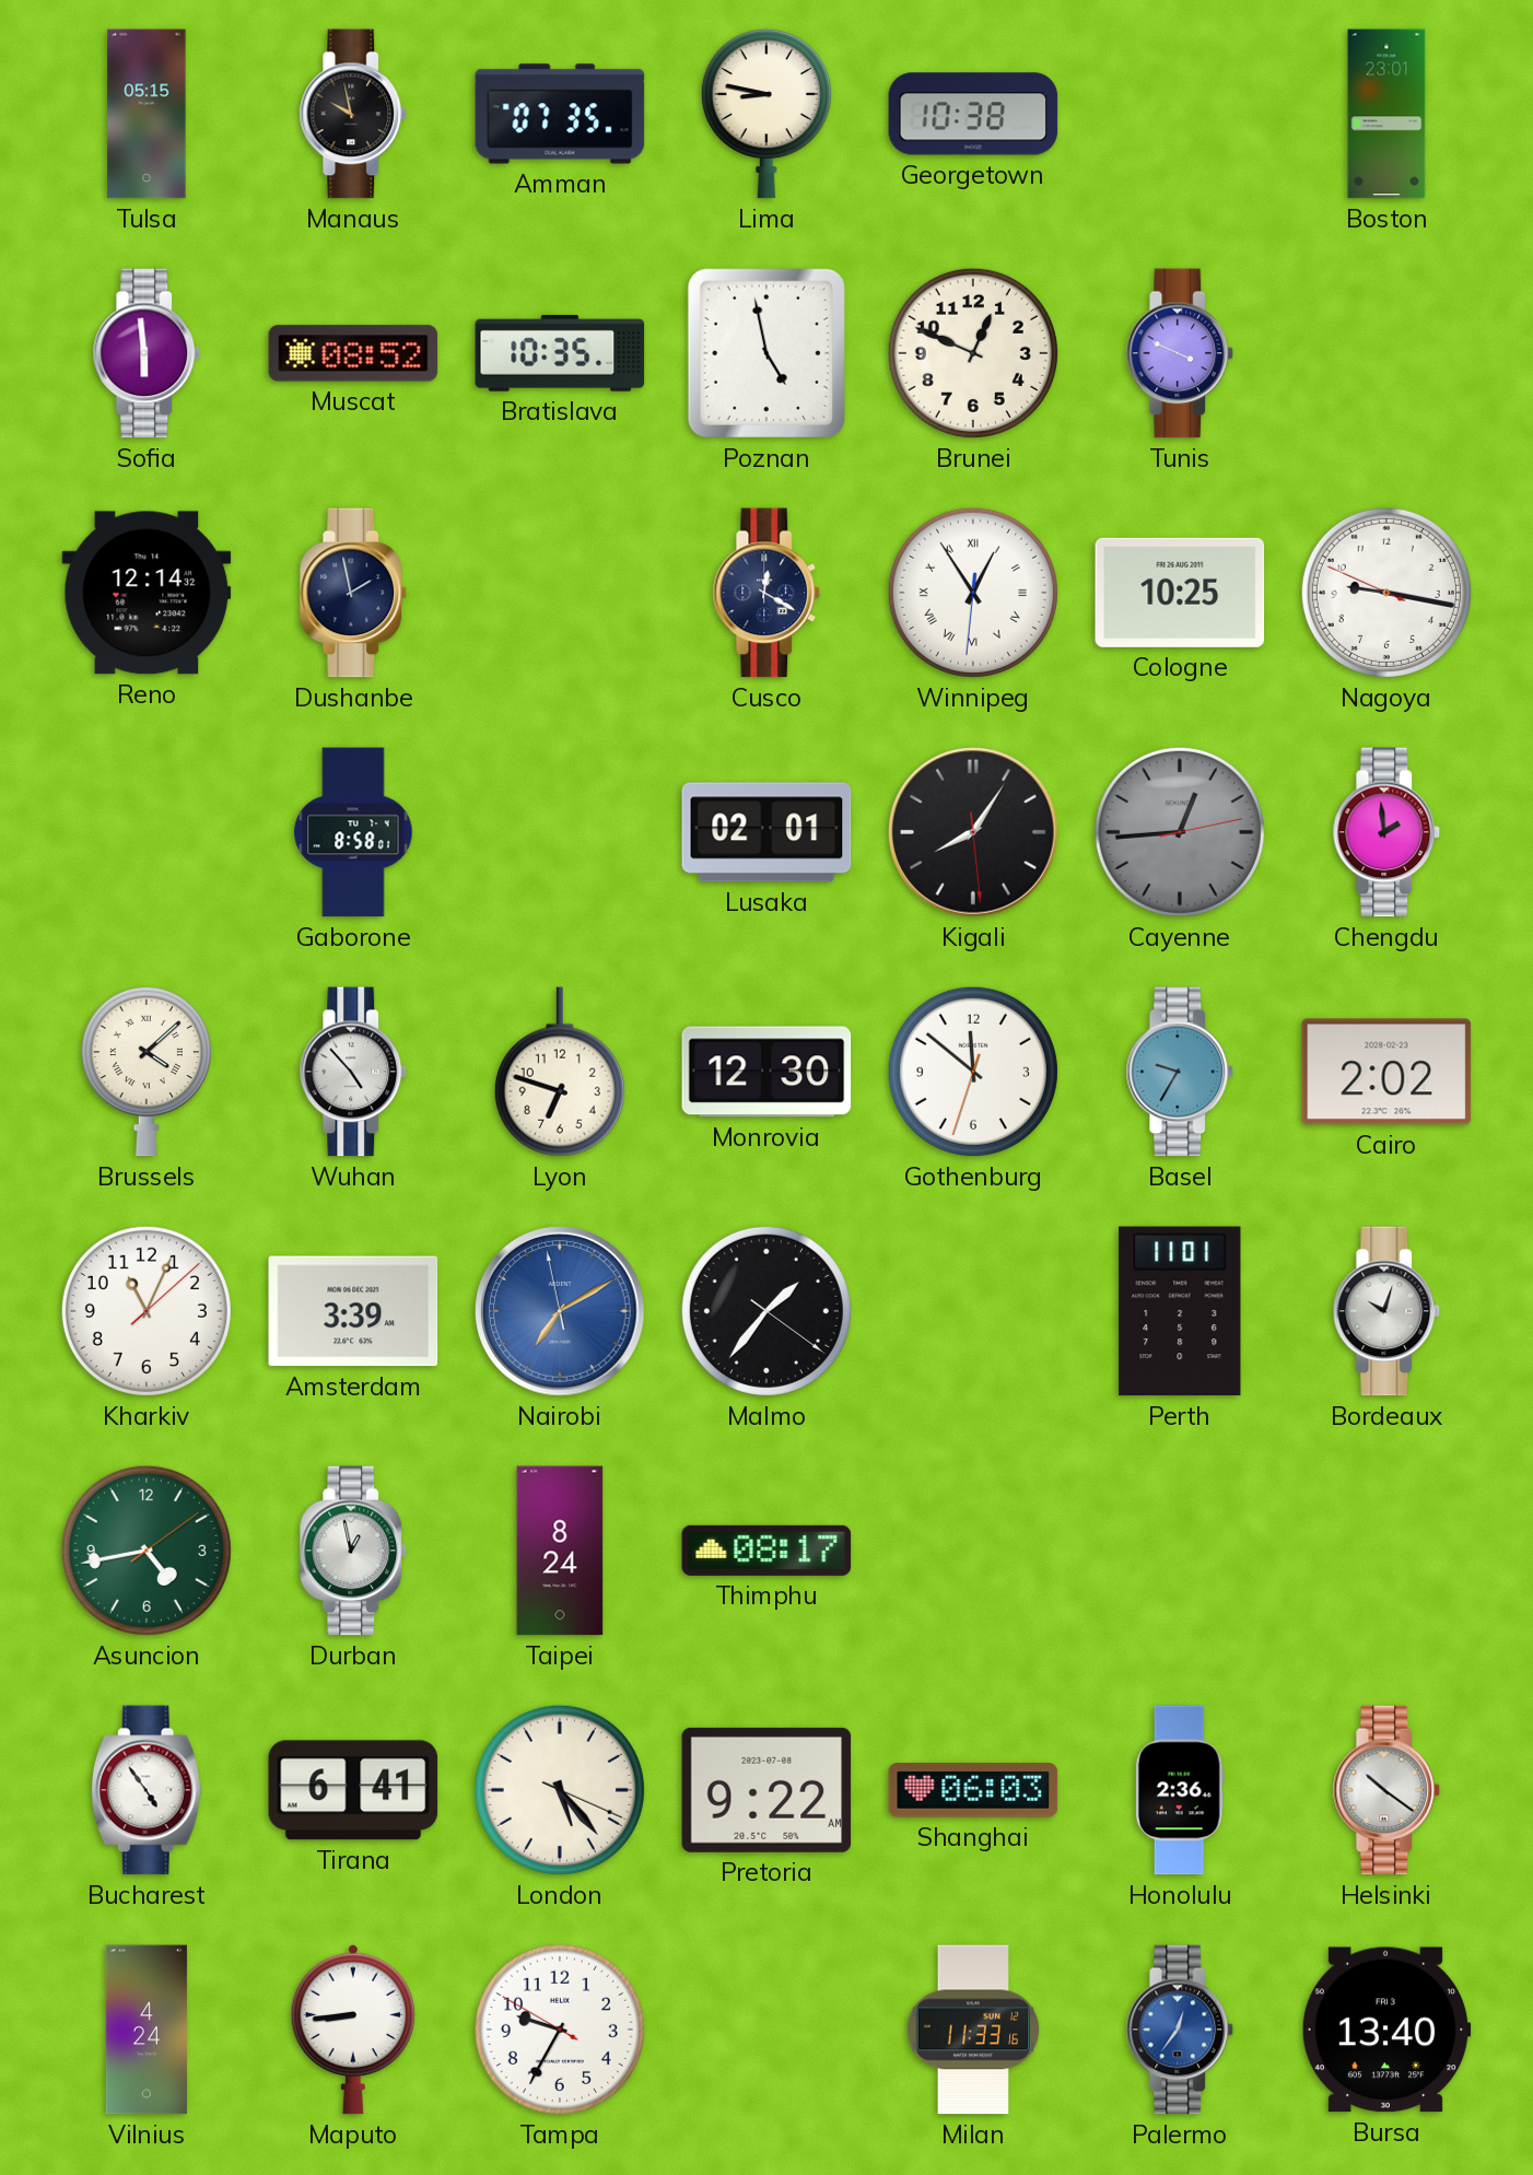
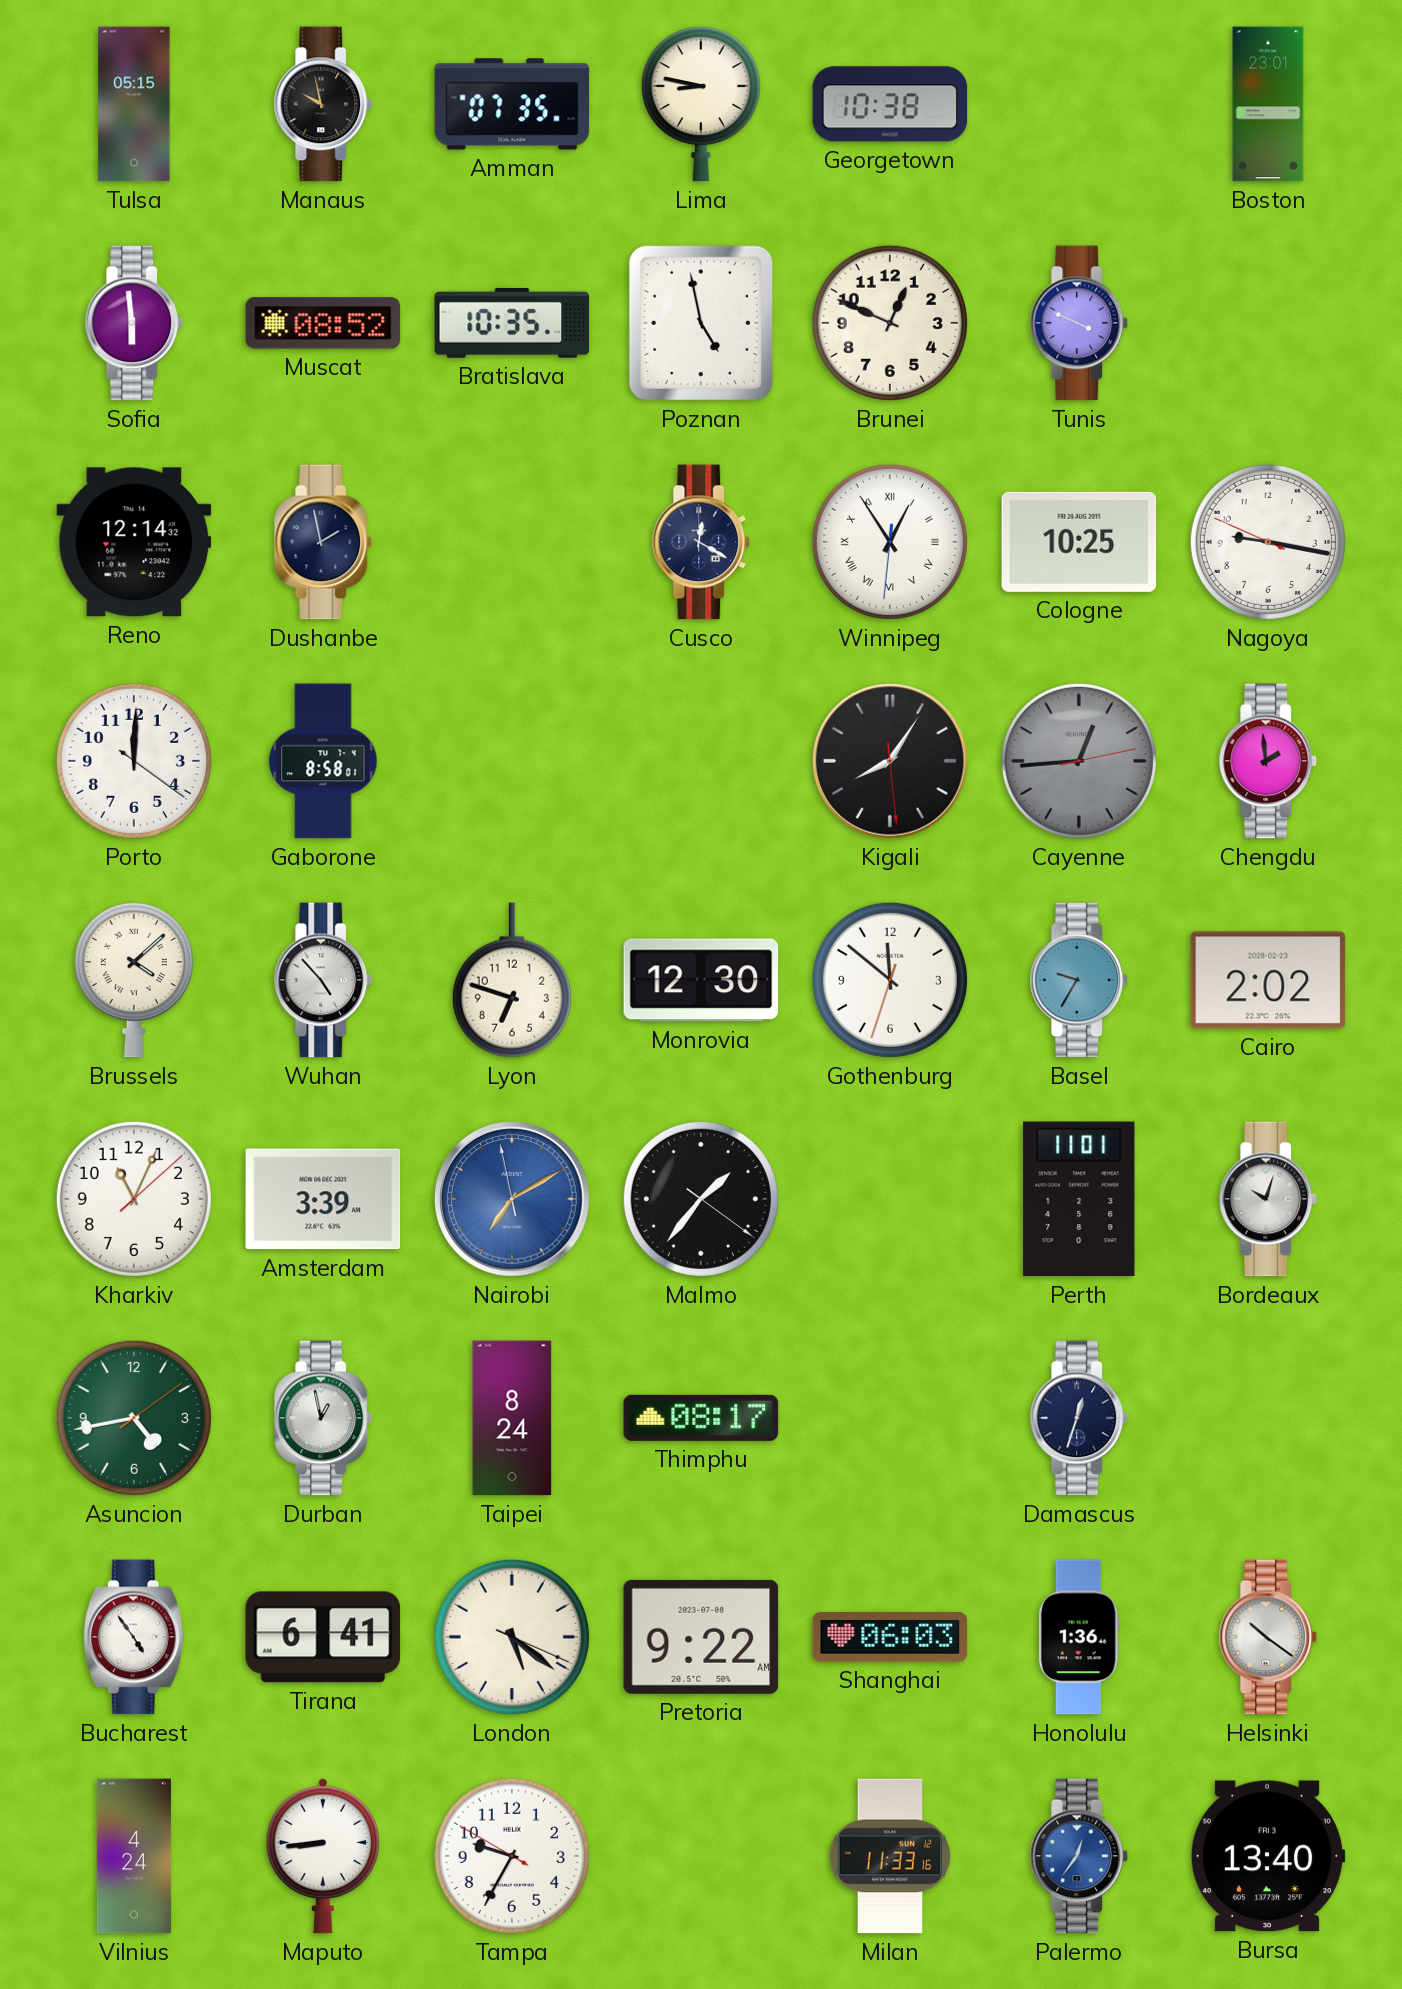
Porto: none -> 12:00
Lusaka: 02:01 -> none
Damascus: none -> 12:33
London: 5:23 -> 5:21
Honolulu: 2:36 -> 1:36
